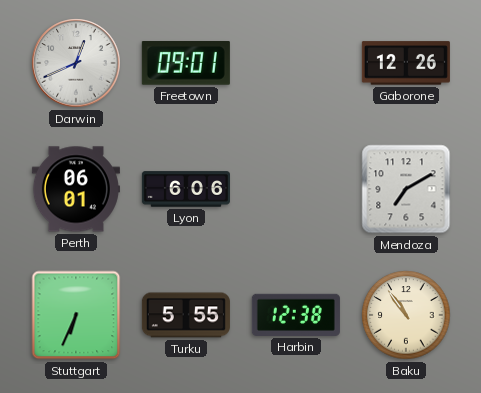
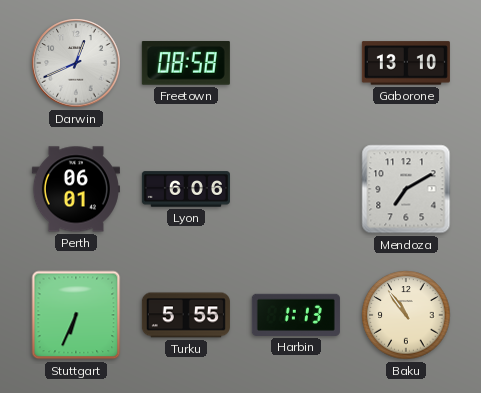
Freetown: 09:01 -> 08:58
Gaborone: 12:26 -> 13:10
Harbin: 12:38 -> 1:13
